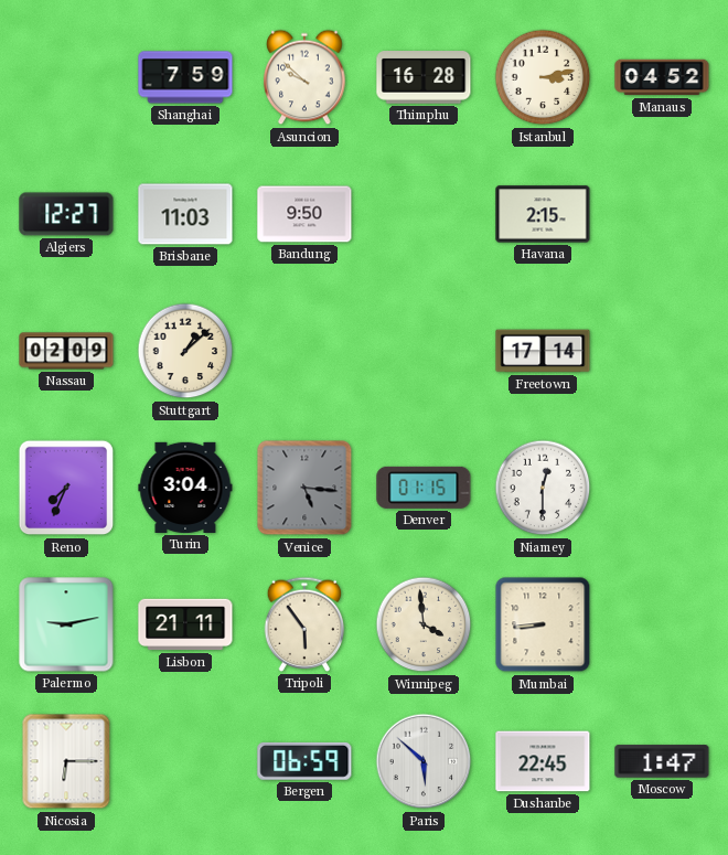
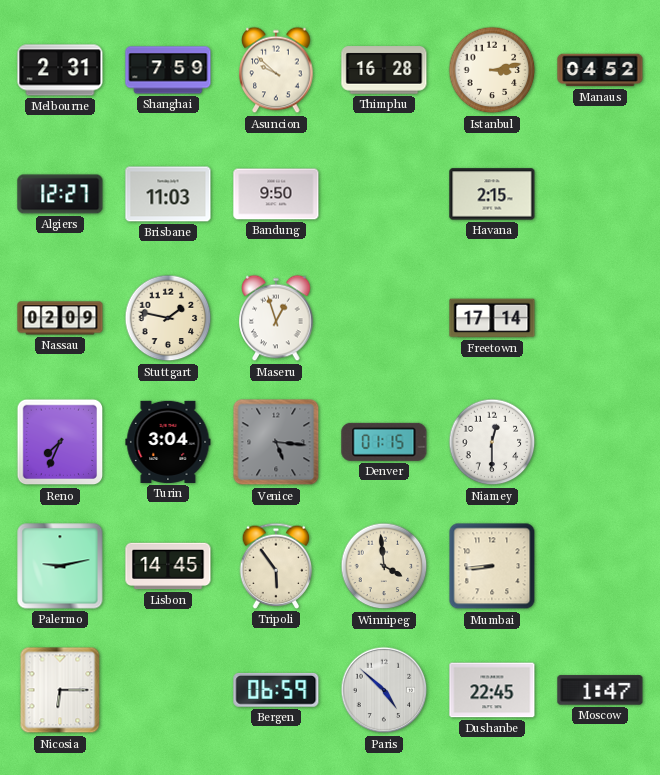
Melbourne: none -> 2:31
Stuttgart: 1:08 -> 1:47
Maseru: none -> 12:57
Lisbon: 21:11 -> 14:45
Paris: 5:52 -> 4:52
